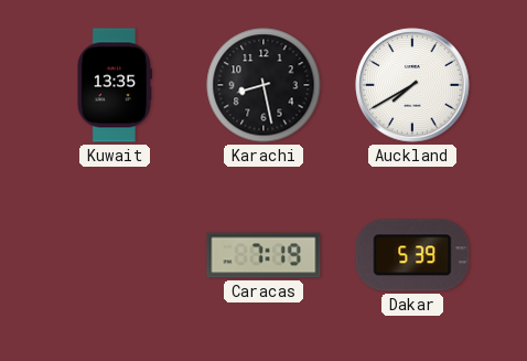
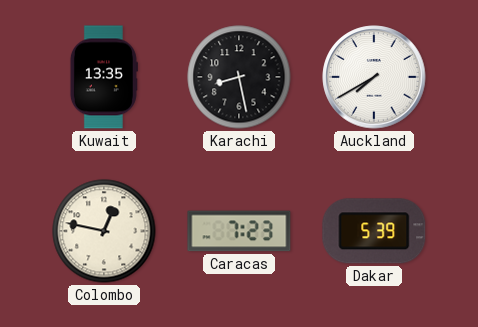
Colombo: none -> 12:47
Caracas: 7:19 -> 7:23
